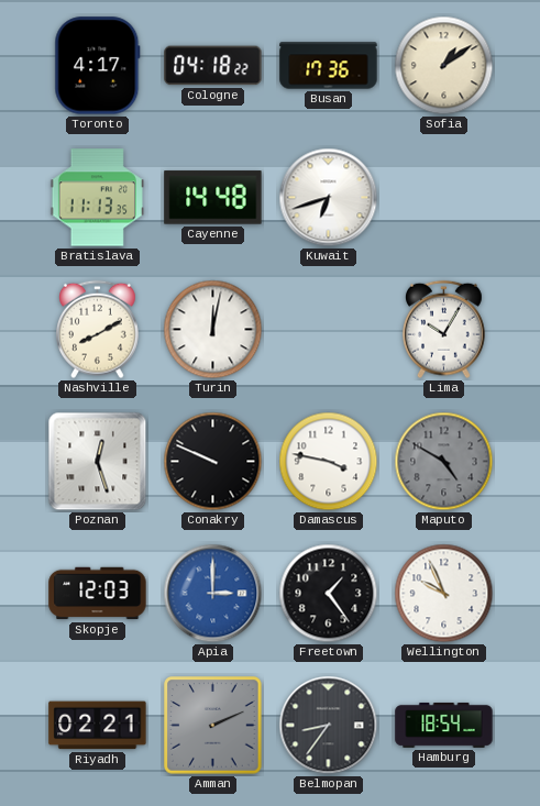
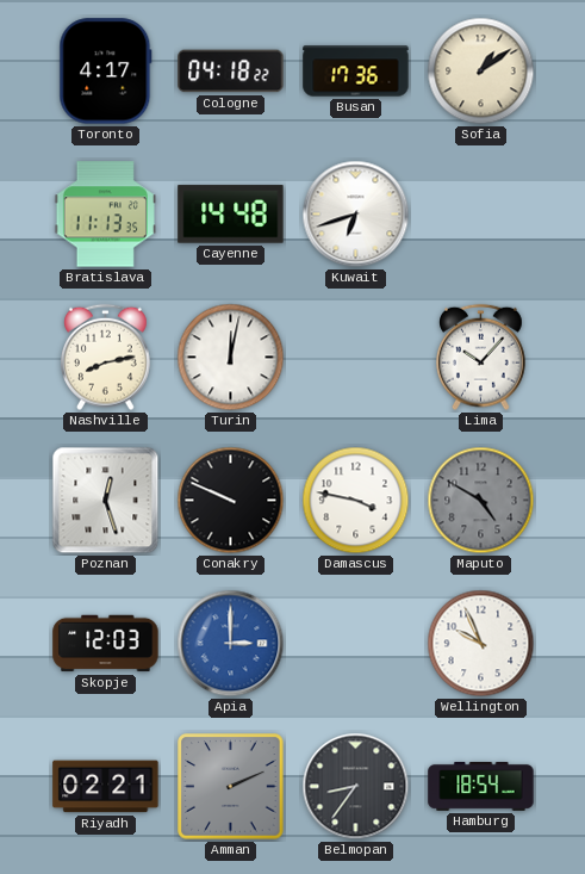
Nashville: 8:10 -> 8:13
Lima: 10:05 -> 10:07
Freetown: 1:24 -> none
